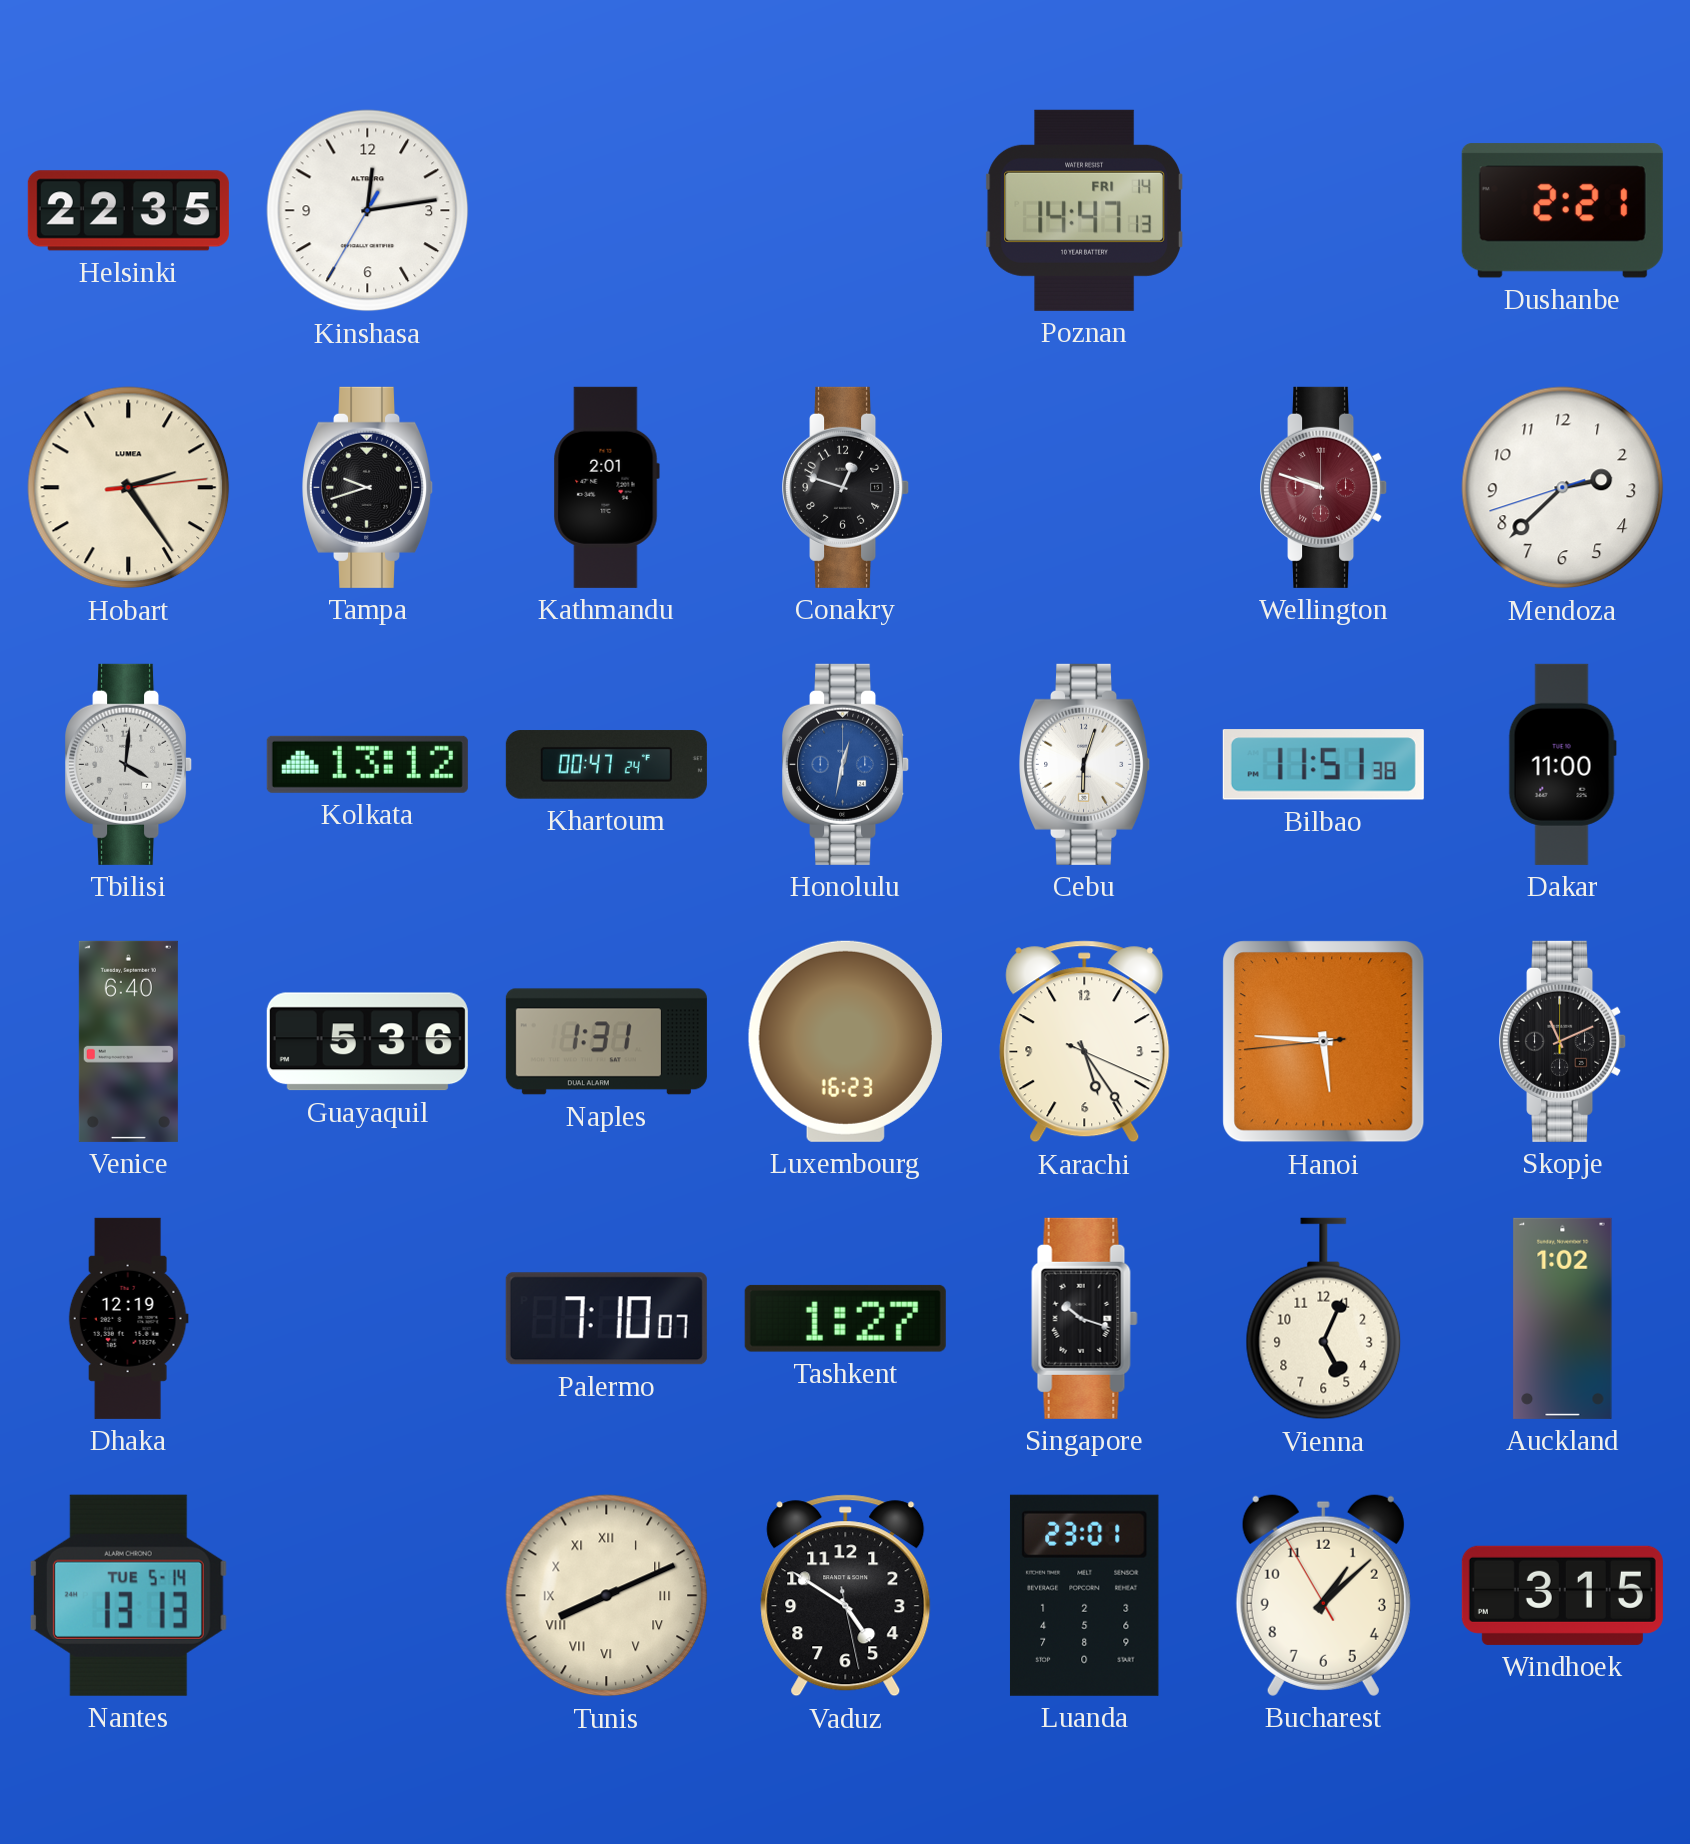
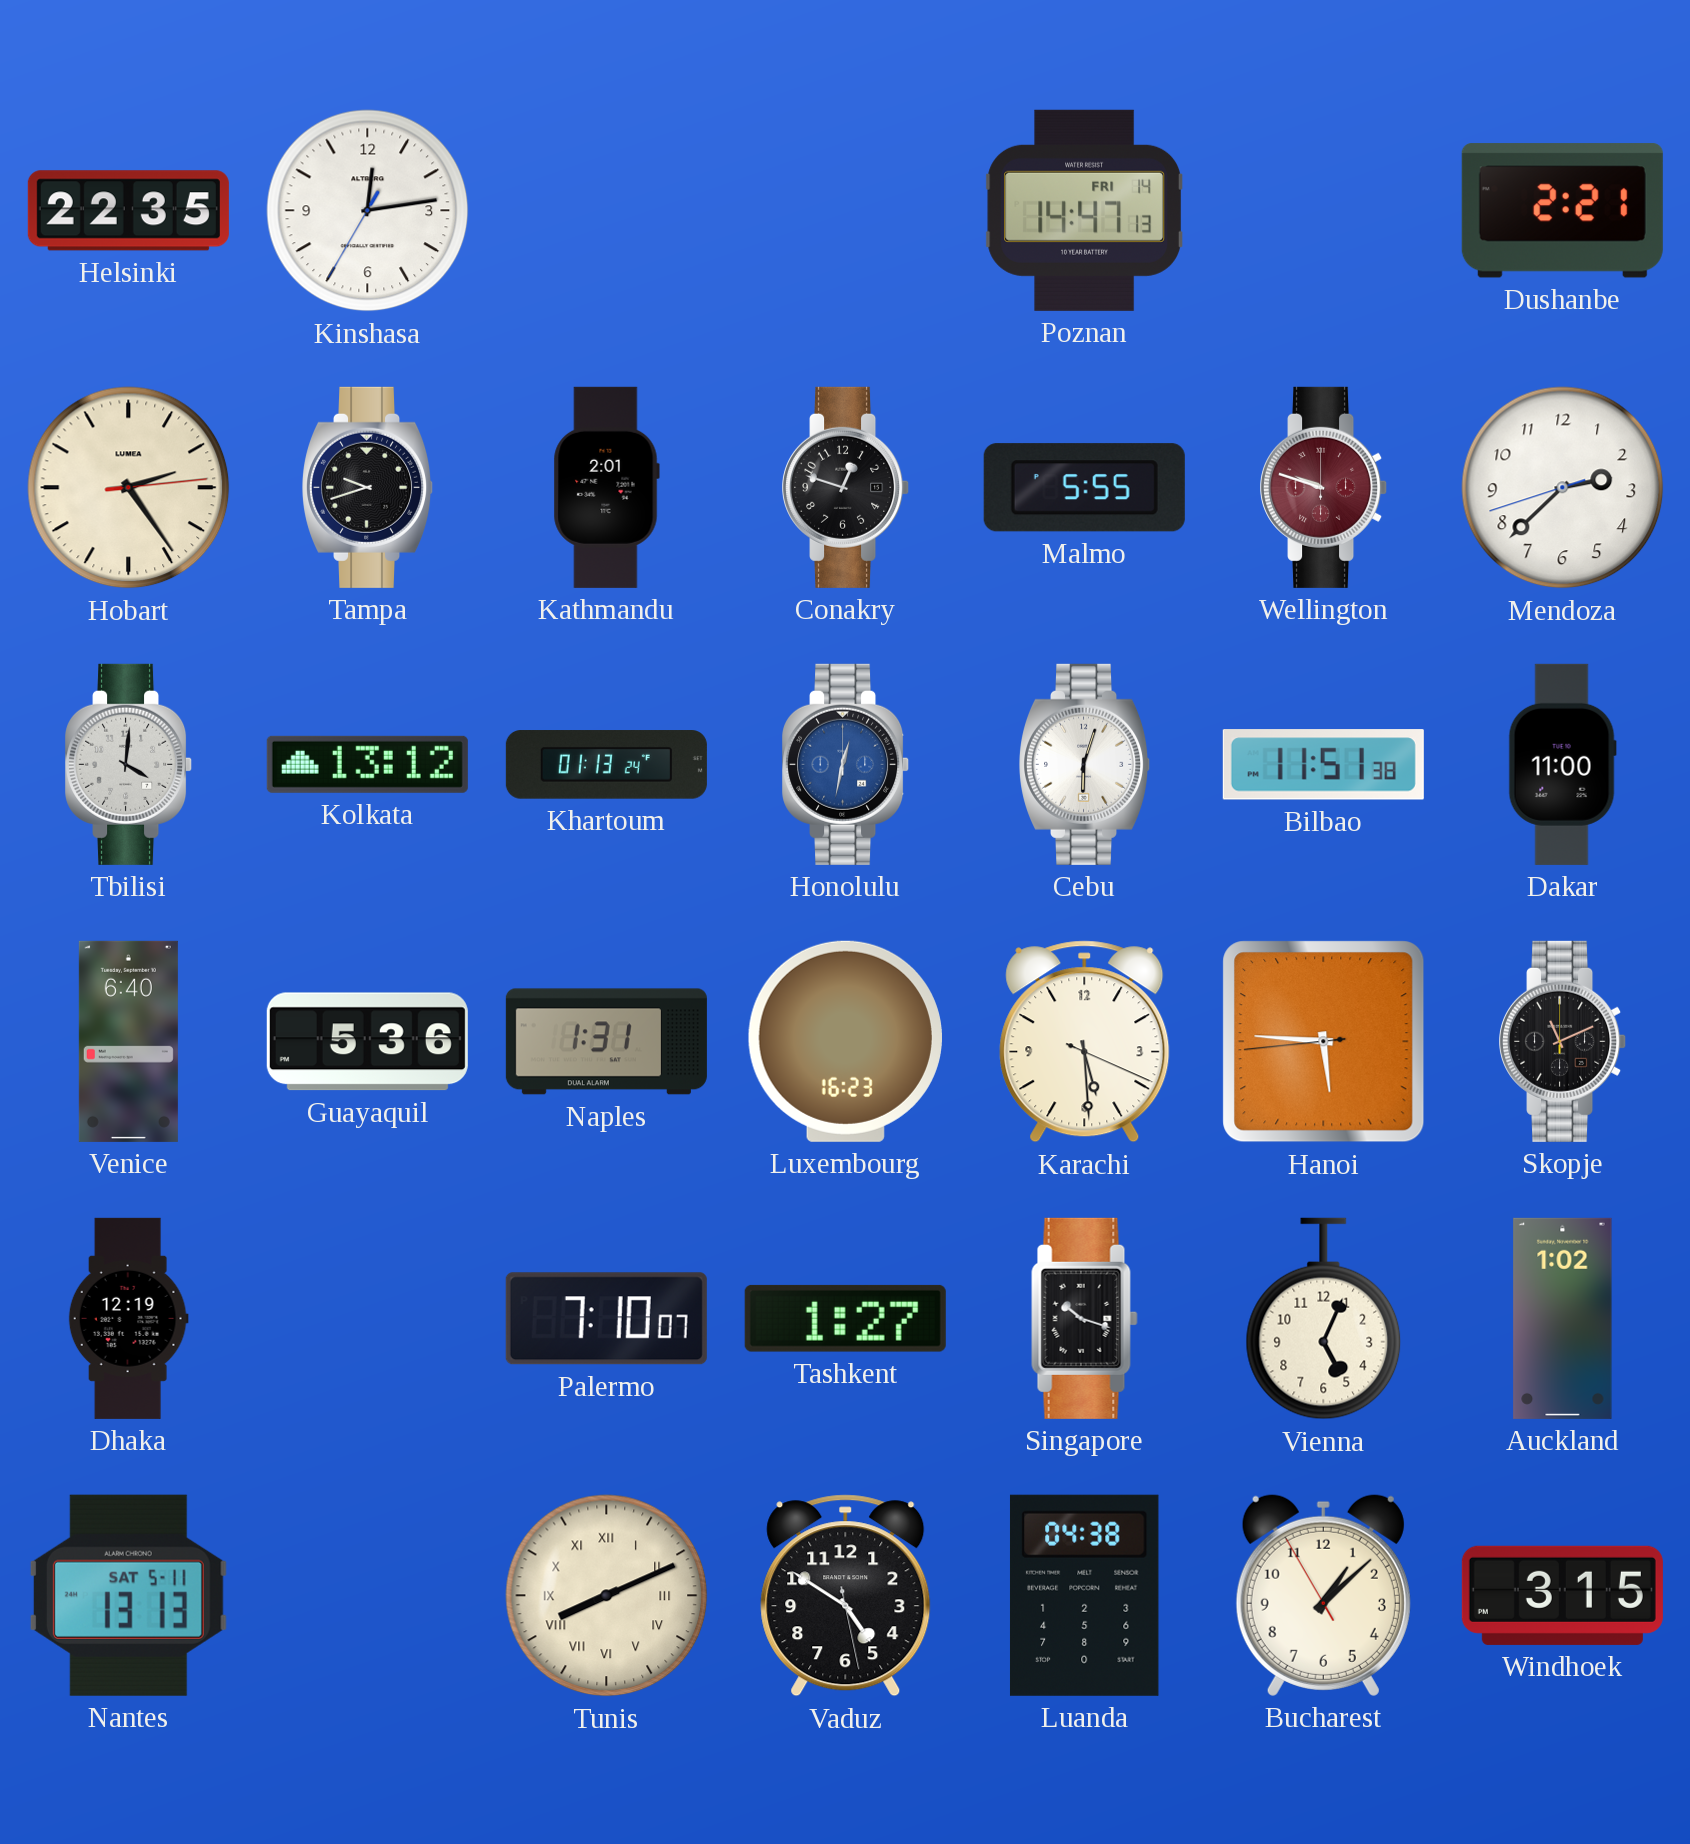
Malmo: none -> 5:55
Khartoum: 00:47 -> 01:13
Karachi: 5:24 -> 5:29
Nantes date: TUE 5-14 -> SAT 5-11
Luanda: 23:01 -> 04:38
